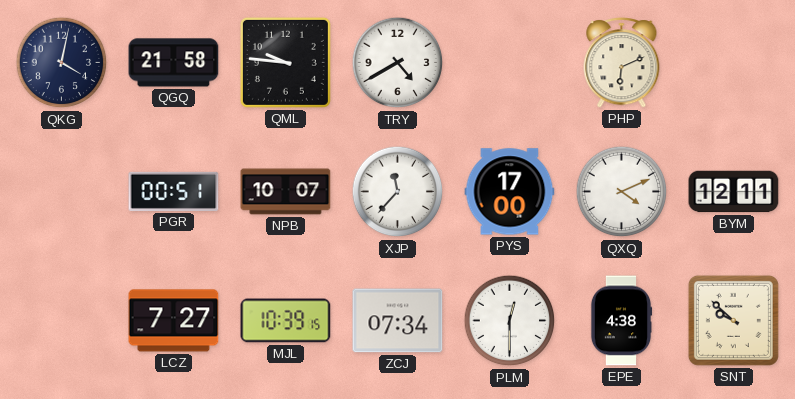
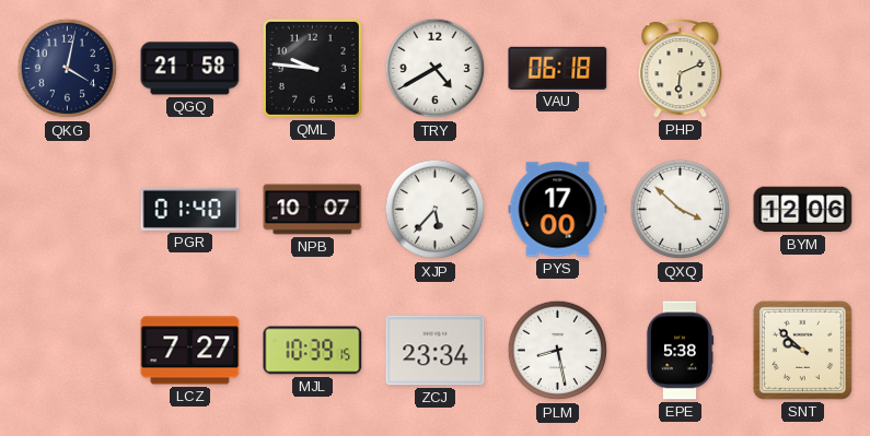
VAU: none -> 06:18
PGR: 00:51 -> 01:40
XJP: 11:37 -> 5:37
QXQ: 4:11 -> 3:52
BYM: 12:11 -> 12:06
ZCJ: 07:34 -> 23:34
PLM: 12:30 -> 8:28
EPE: 4:38 -> 5:38
